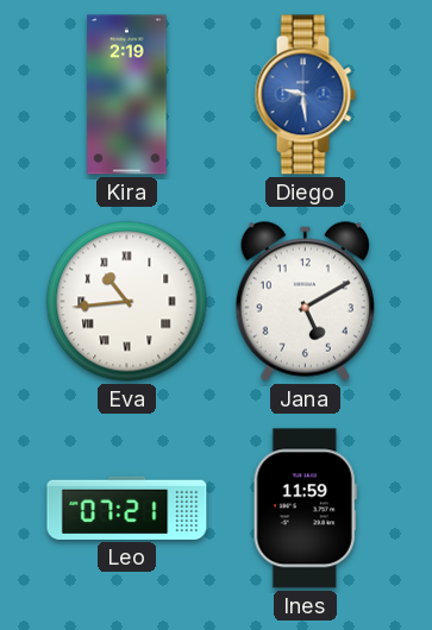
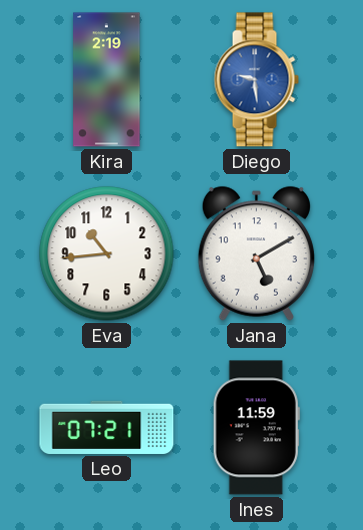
Eva numerals: Roman -> Arabic
